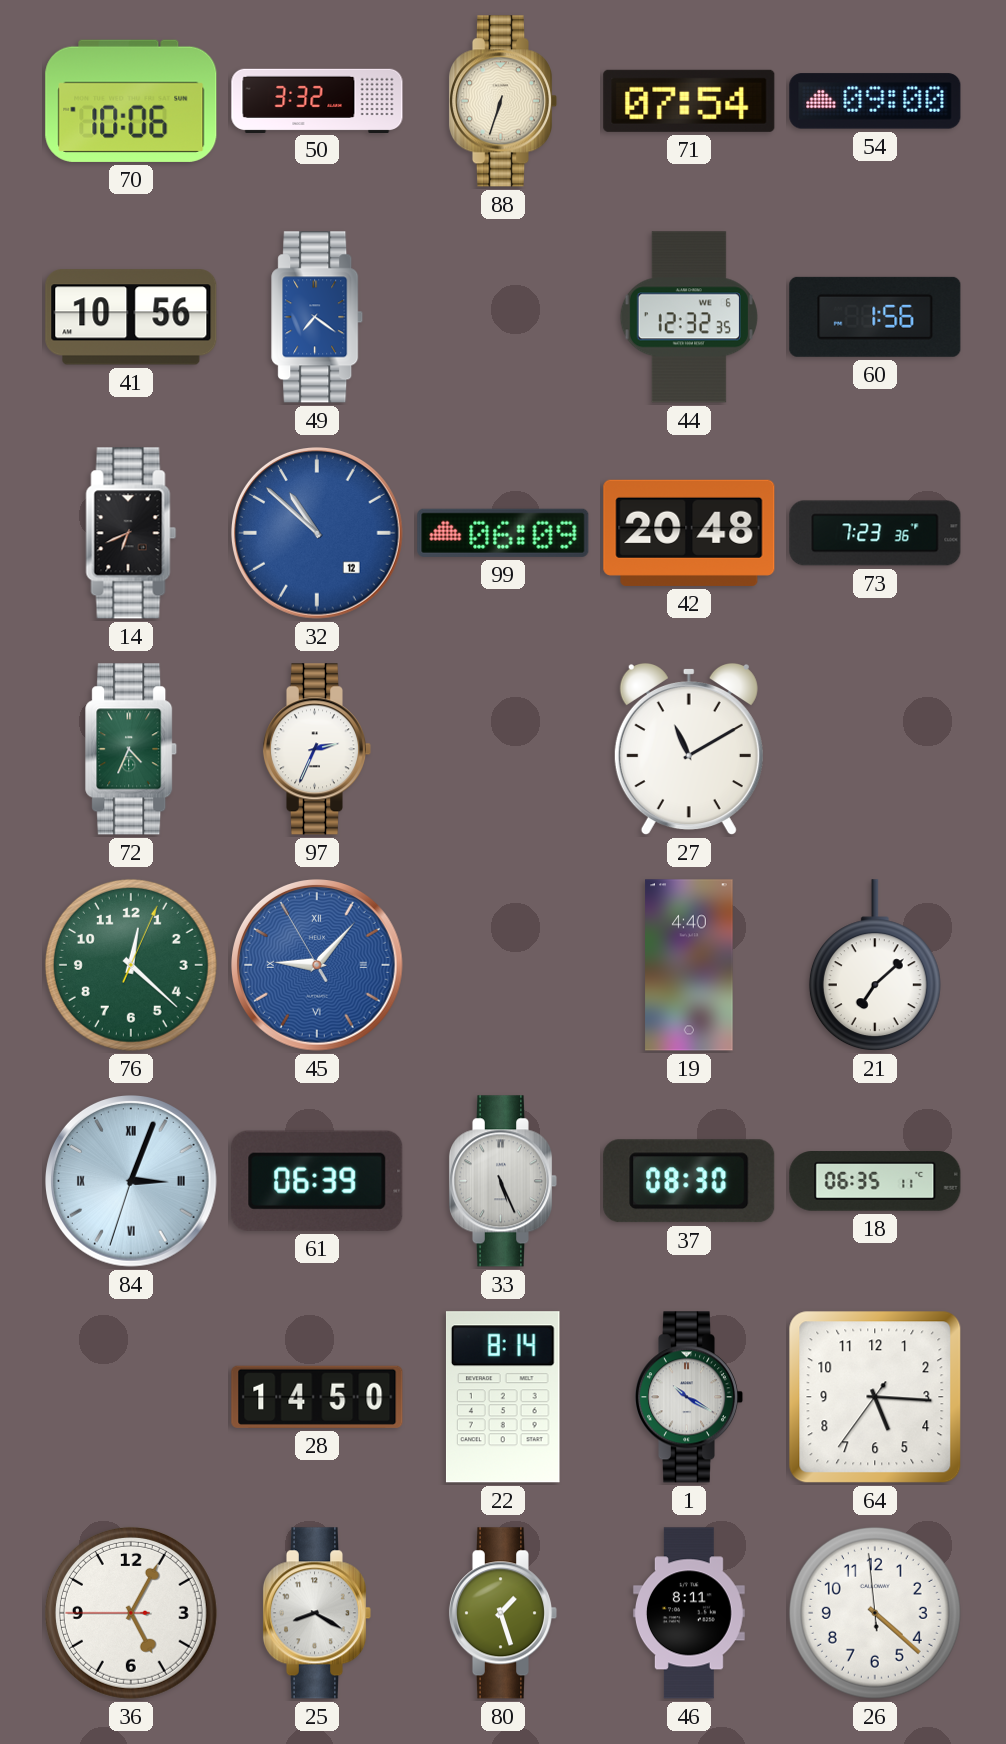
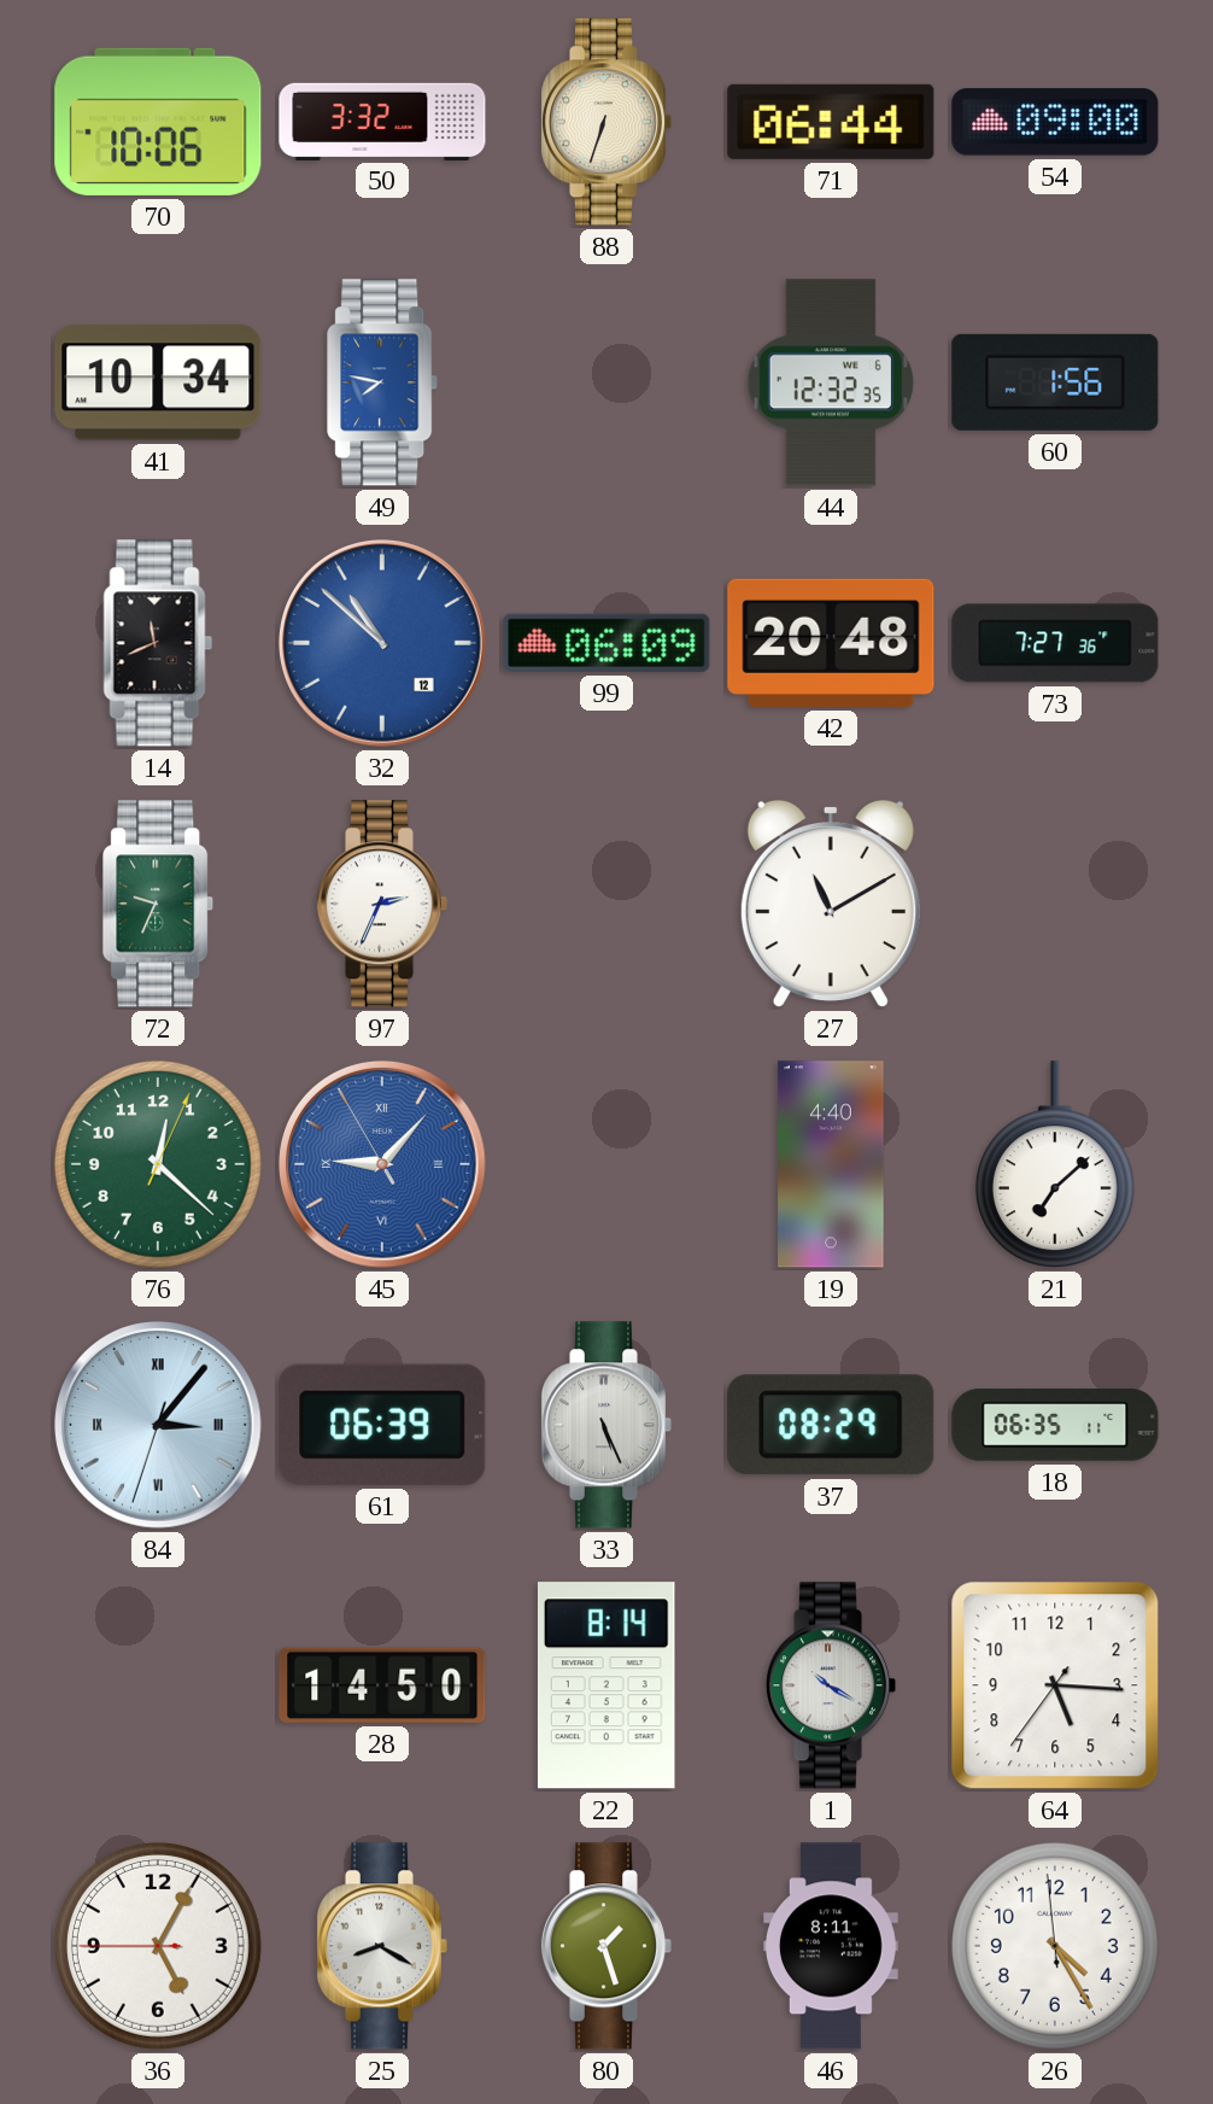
71: 07:54 -> 06:44
41: 10:56 -> 10:34
49: 7:21 -> 7:47
14: 6:41 -> 11:41
73: 7:23 -> 7:27
72: 4:34 -> 9:34
84: 3:03 -> 3:06
37: 08:30 -> 08:29
26: 4:21 -> 4:24
